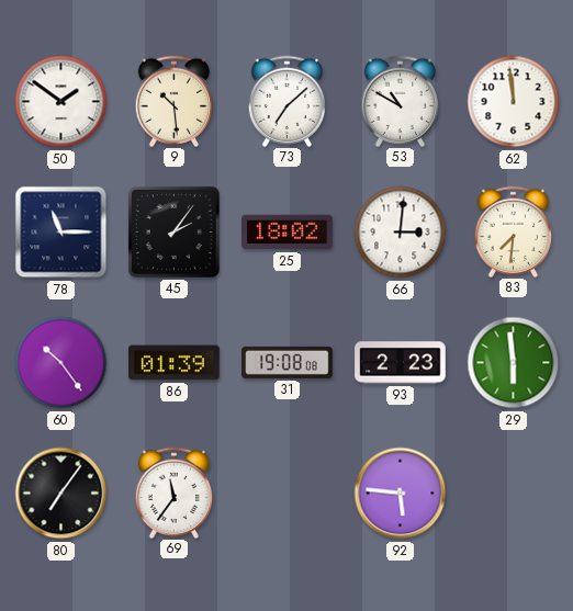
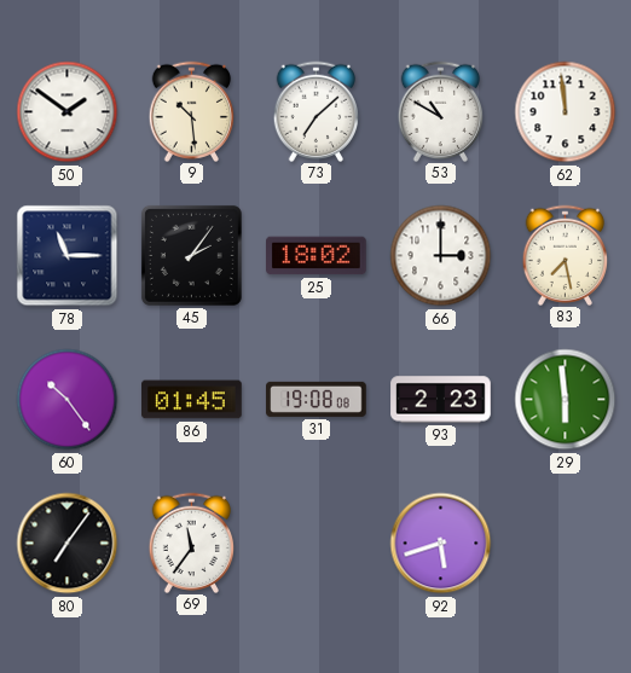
66: 3:01 -> 3:00
83: 7:31 -> 7:28
86: 01:39 -> 01:45
92: 5:46 -> 5:42
